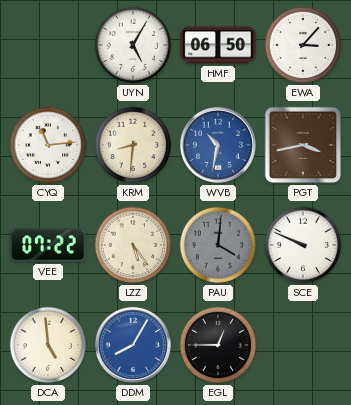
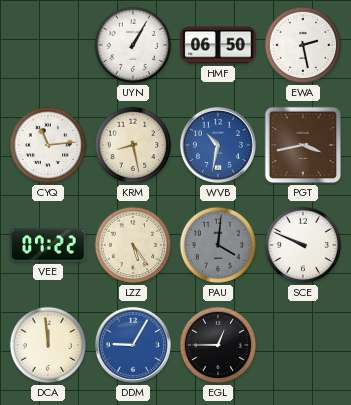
UYN: 5:05 -> 1:05
EWA: 3:07 -> 2:28
KRM: 8:31 -> 8:28
DCA: 4:59 -> 11:59
DDM: 8:05 -> 9:05
